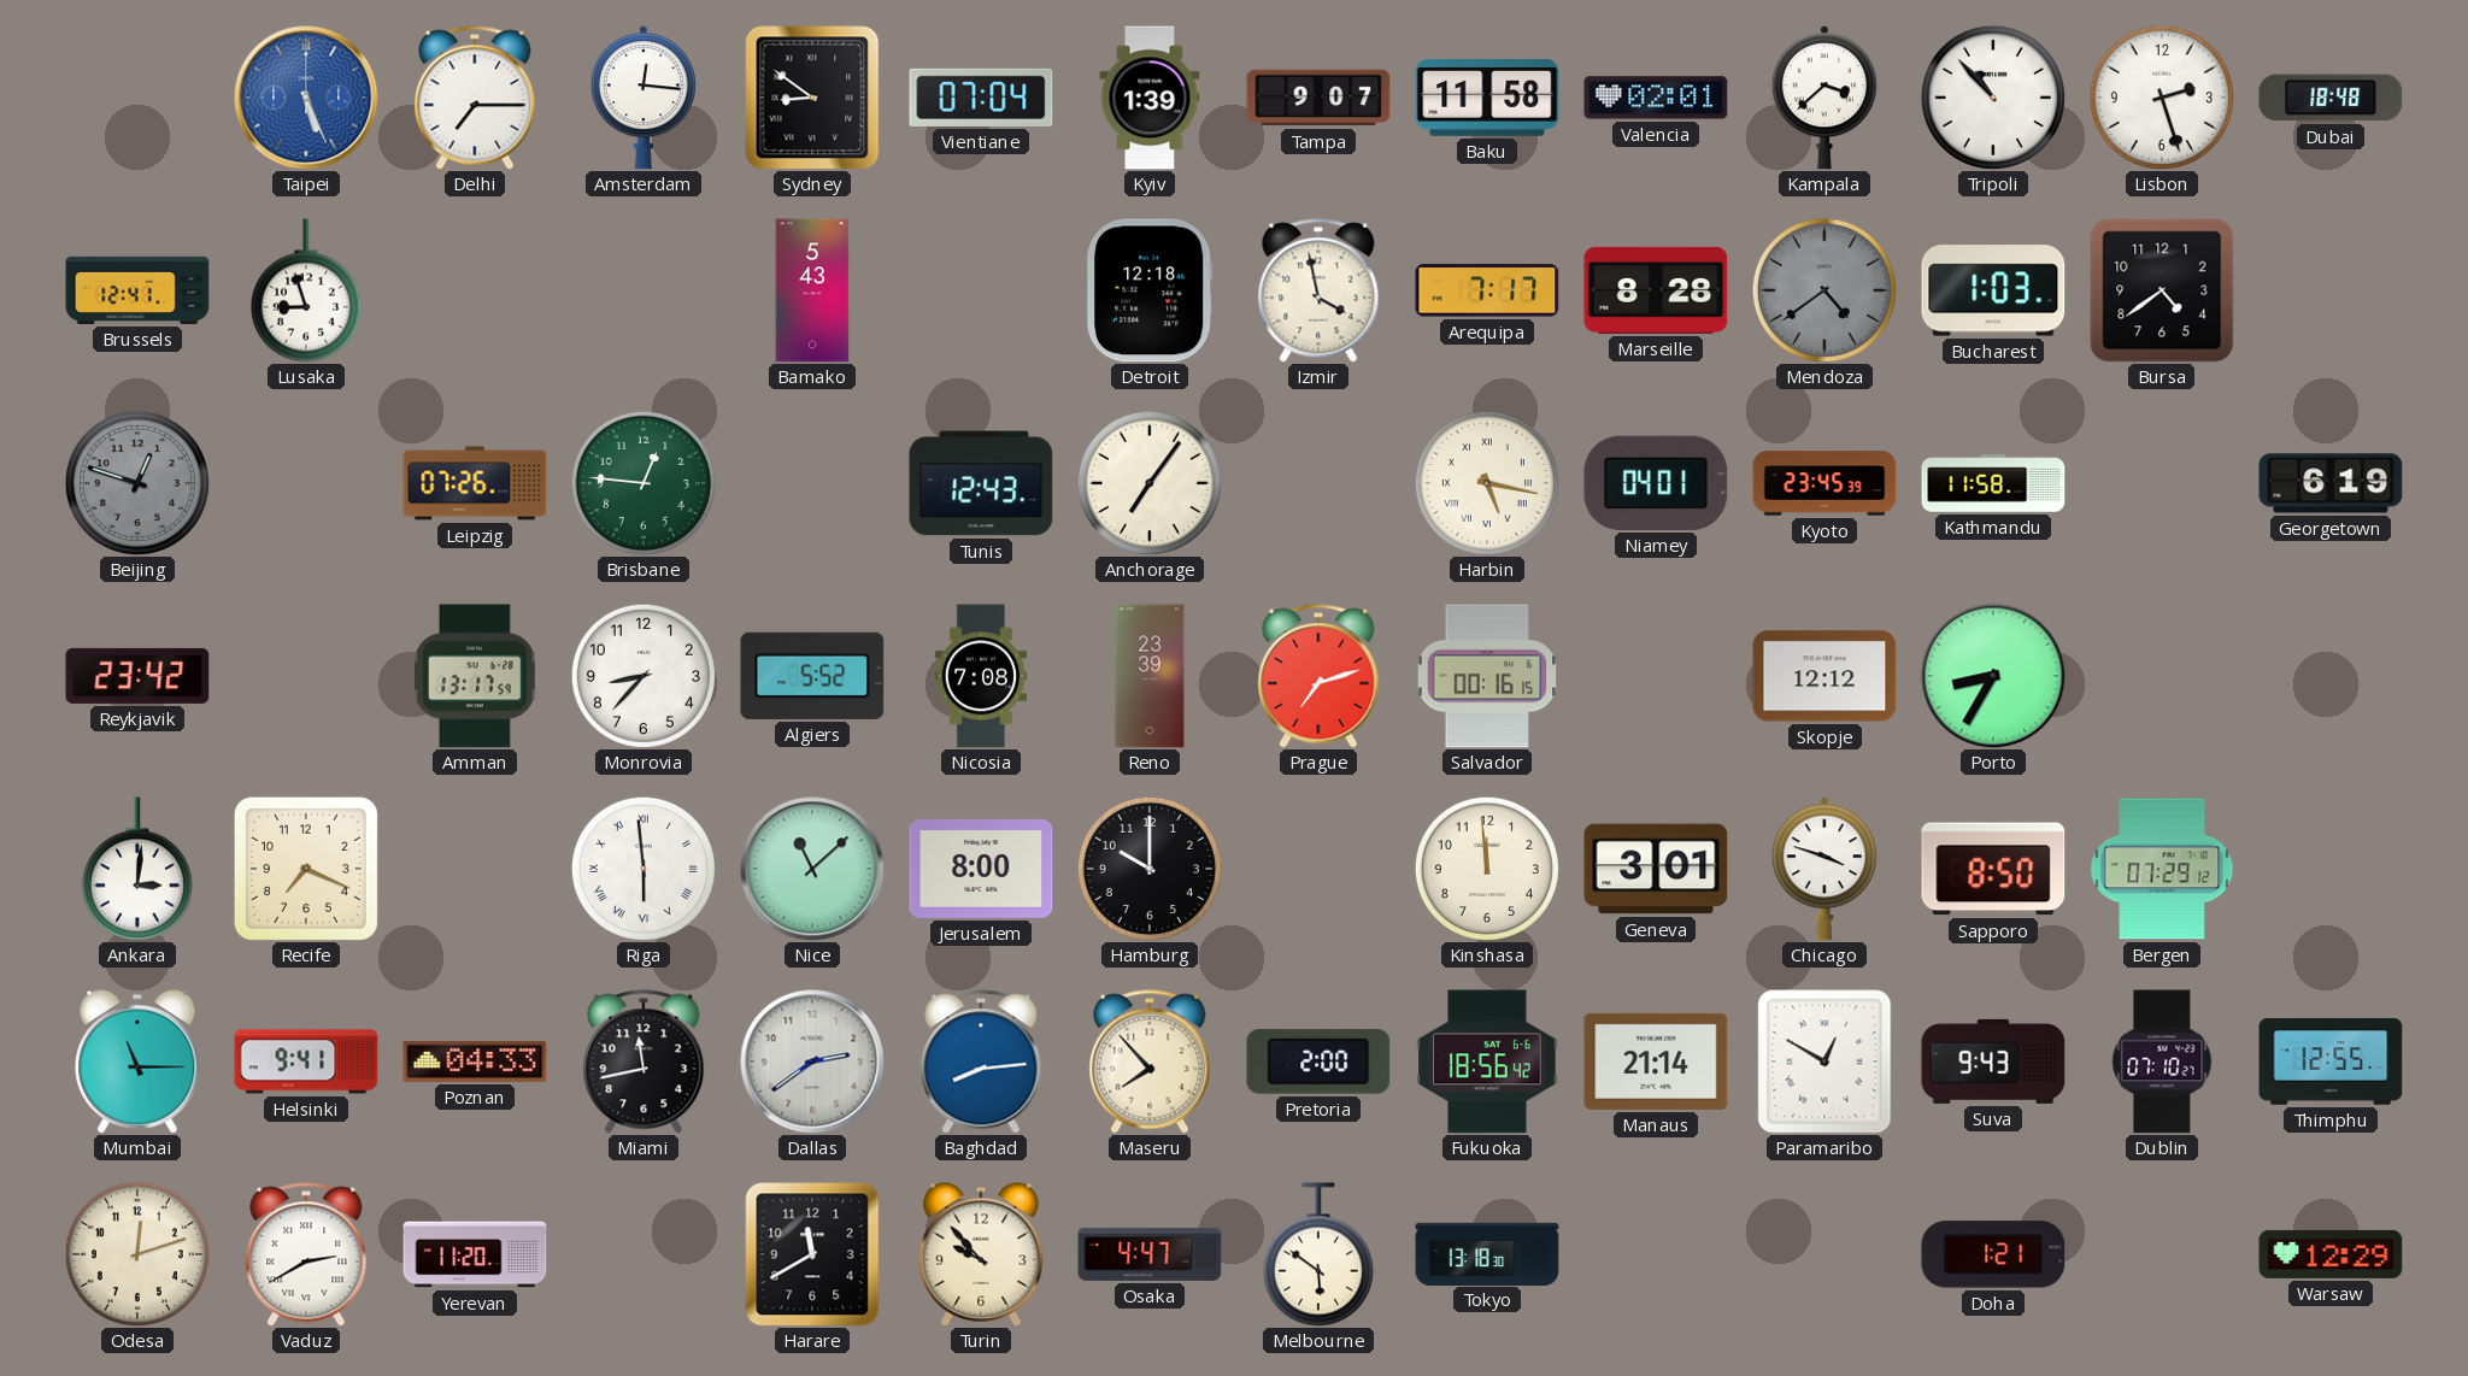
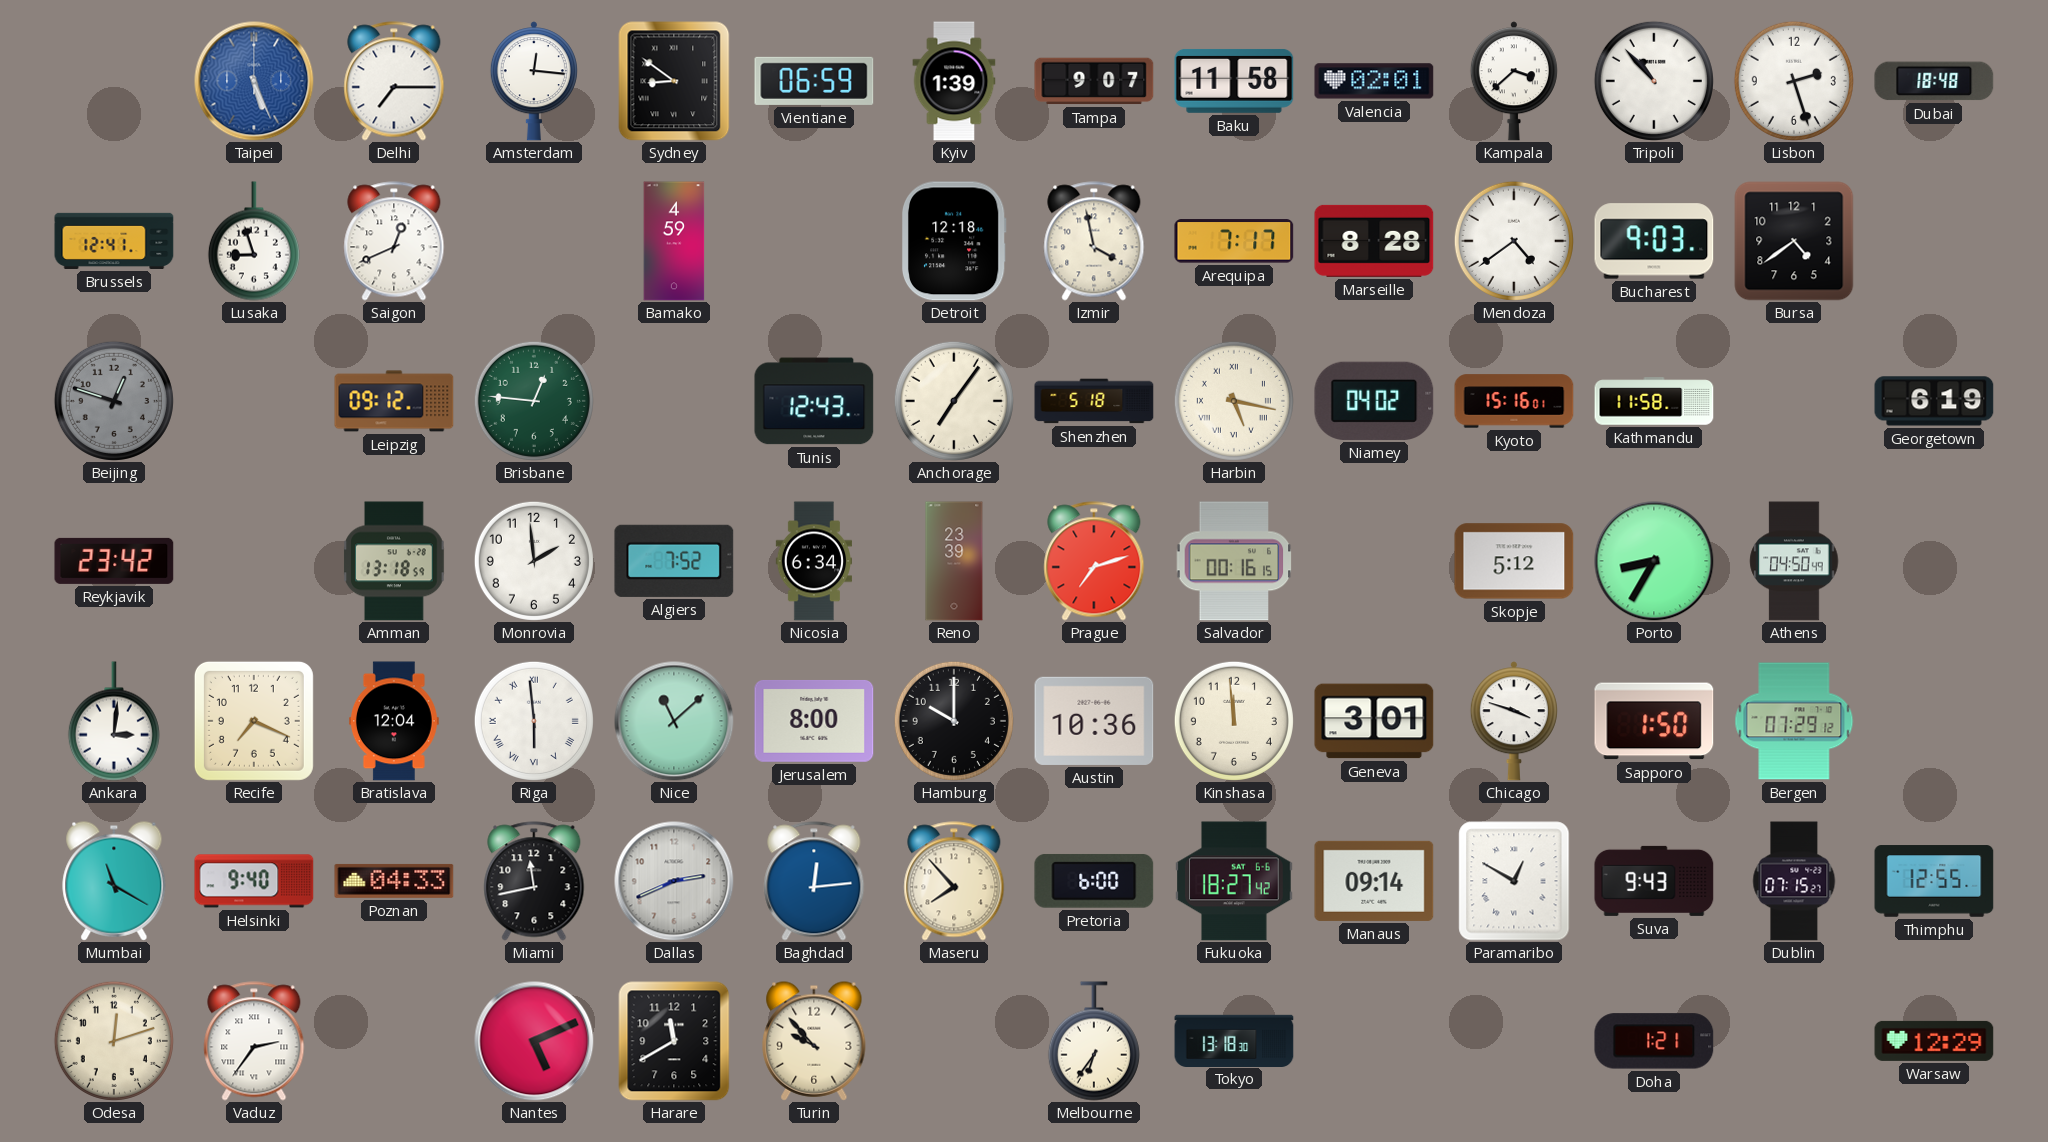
Vientiane: 07:04 -> 06:59
Saigon: none -> 12:41
Bamako: 5:43 -> 4:59
Mendoza dial: grey -> white
Bucharest: 1:03 -> 9:03
Leipzig: 07:26 -> 09:12
Shenzhen: none -> 5:18
Niamey: 04:01 -> 04:02
Kyoto: 23:45 -> 15:16
Amman: 13:17 -> 13:18
Monrovia: 8:37 -> 1:59
Algiers: 5:52 -> 7:52
Nicosia: 7:08 -> 6:34
Skopje: 12:12 -> 5:12
Athens: none -> 04:50
Bratislava: none -> 12:04
Austin: none -> 10:36
Sapporo: 8:50 -> 1:50
Mumbai: 11:15 -> 11:20
Helsinki: 9:41 -> 9:40
Dallas: 2:39 -> 2:41
Baghdad: 8:14 -> 12:14
Pretoria: 2:00 -> 6:00
Fukuoka: 18:56 -> 18:27
Manaus: 21:14 -> 09:14
Dublin: 07:10 -> 07:15
Vaduz: 2:40 -> 2:36
Yerevan: 11:20 -> none
Nantes: none -> 5:11
Osaka: 4:47 -> none
Melbourne: 5:51 -> 6:36
